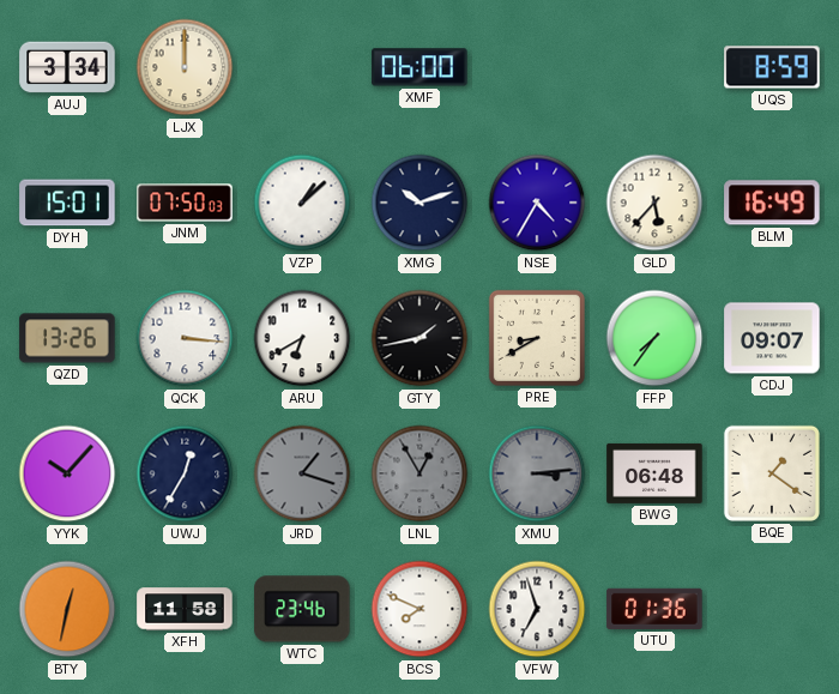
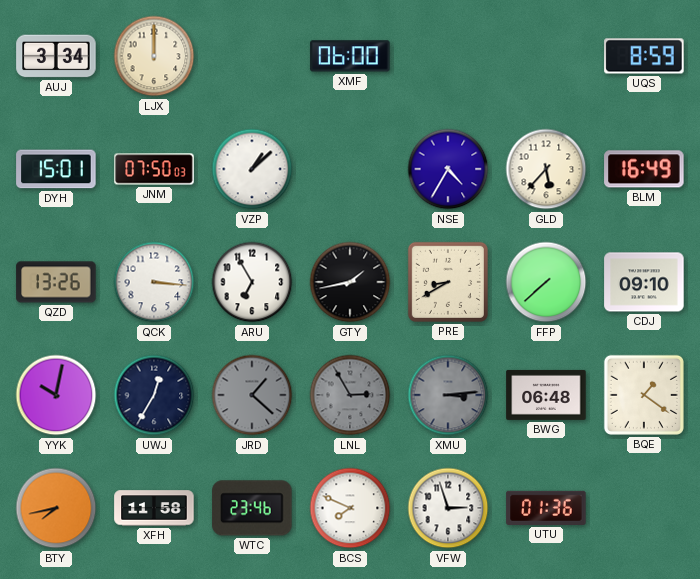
XMG: 10:12 -> none
ARU: 6:40 -> 6:55
FFP: 7:36 -> 7:38
CDJ: 09:07 -> 09:10
YYK: 10:07 -> 10:02
JRD: 1:18 -> 1:22
LNL: 12:55 -> 2:55
BTY: 12:32 -> 7:43
VFW: 6:57 -> 2:57
